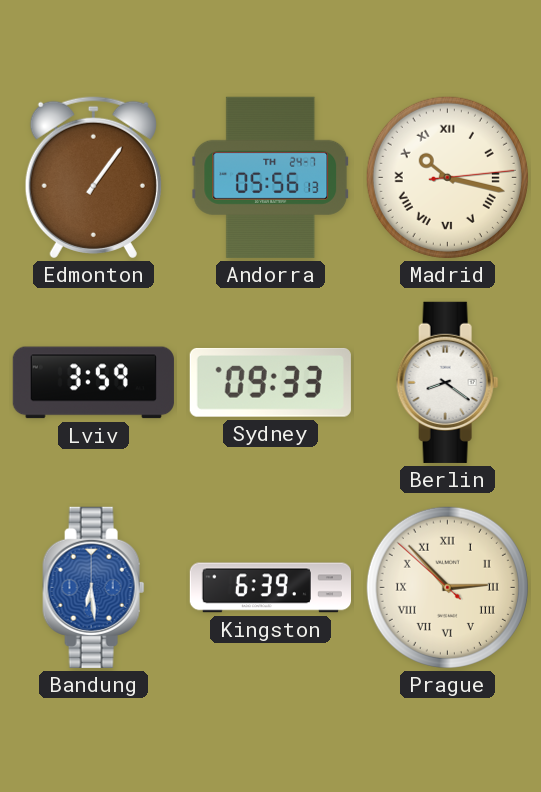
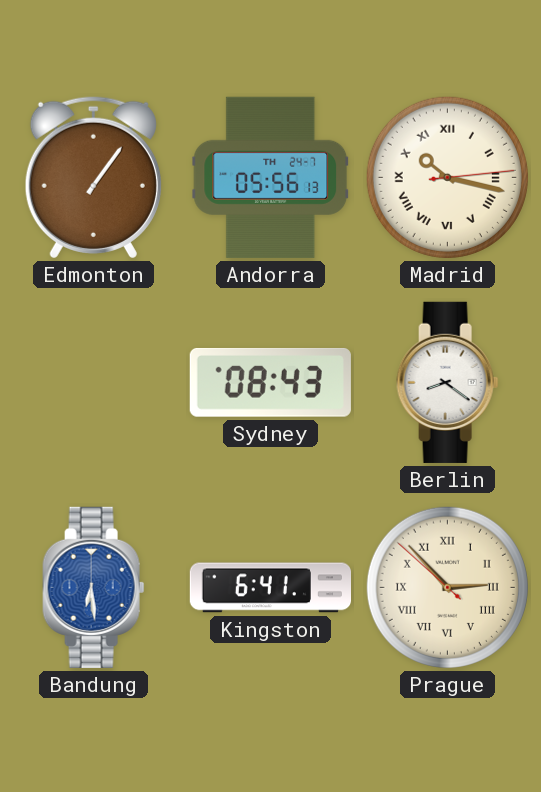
Lviv: 3:59 -> none
Sydney: 09:33 -> 08:43
Kingston: 6:39 -> 6:41
